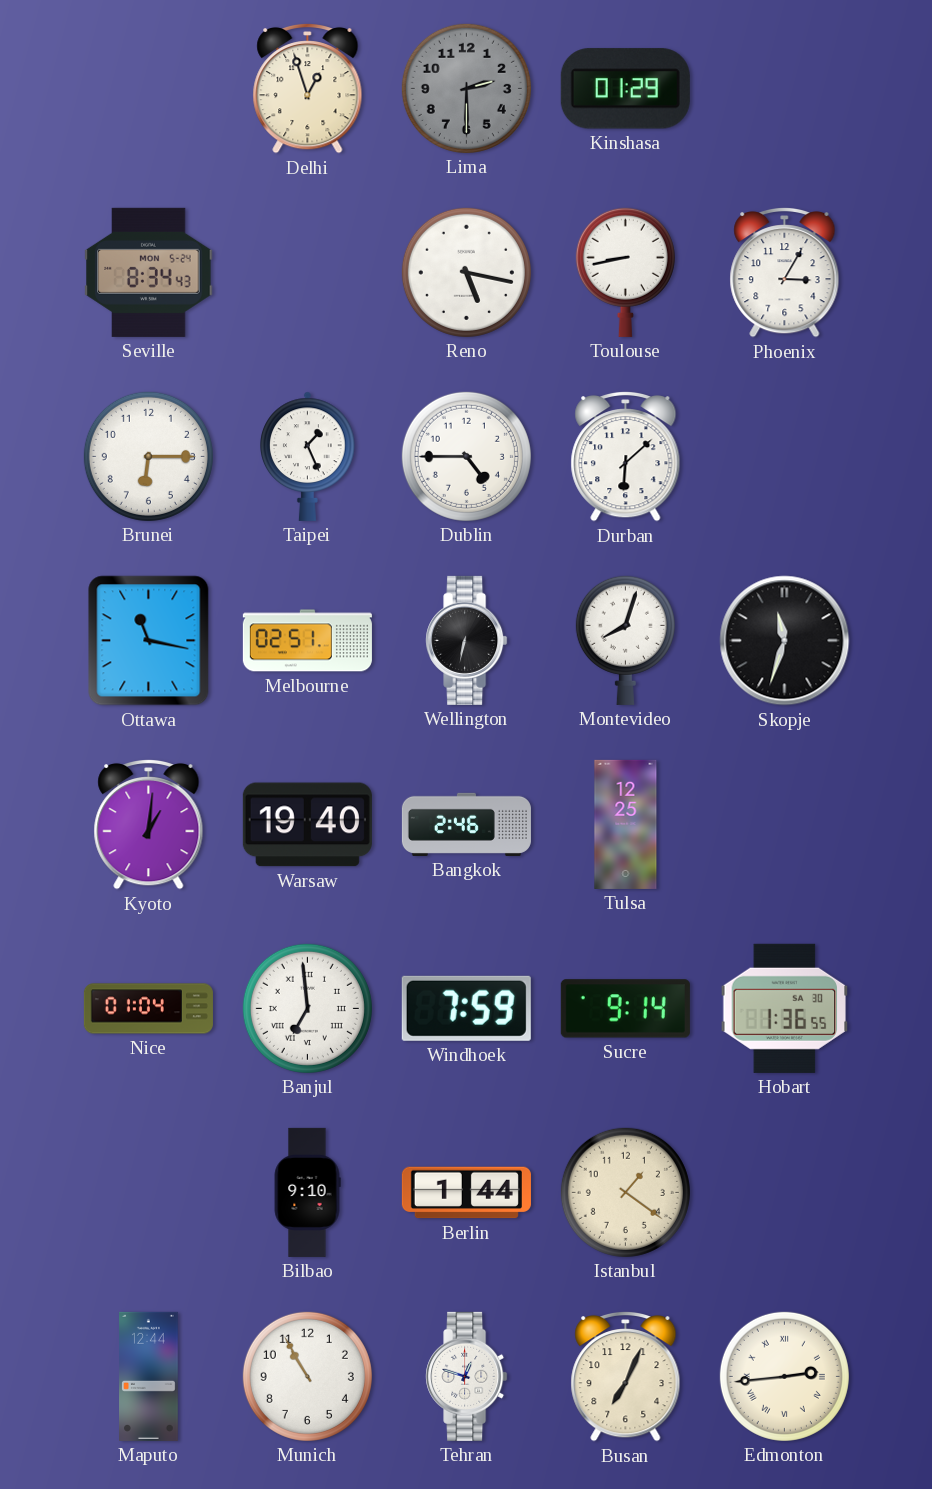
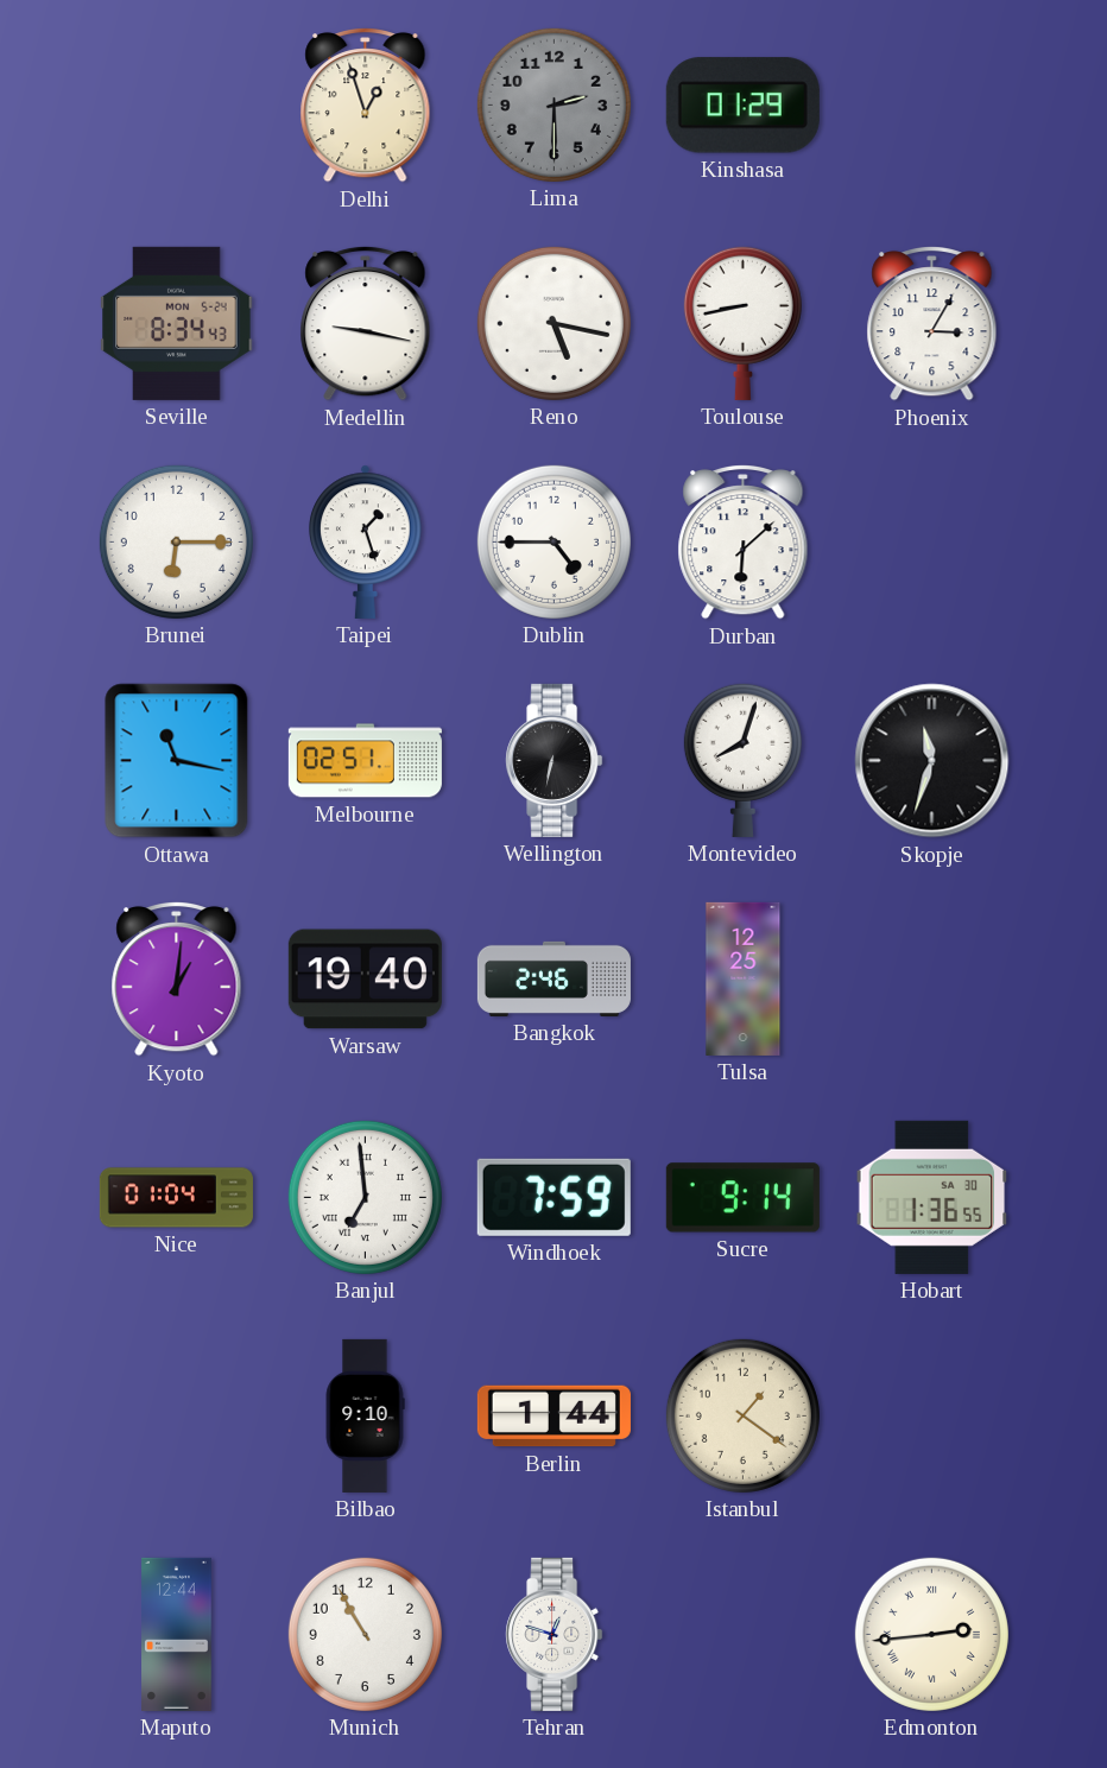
Medellin: none -> 9:17
Taipei: 1:26 -> 1:27
Busan: 7:04 -> none
